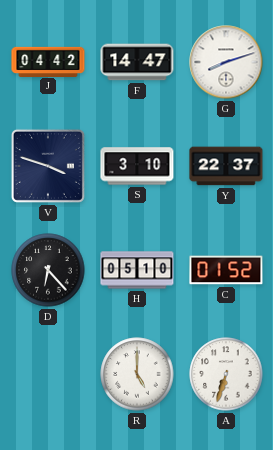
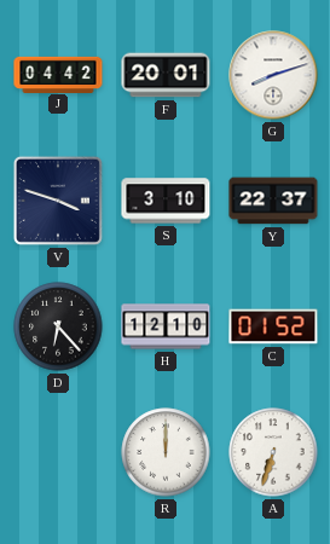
F: 14:47 -> 20:01
H: 05:10 -> 12:10
R: 5:00 -> 12:00
